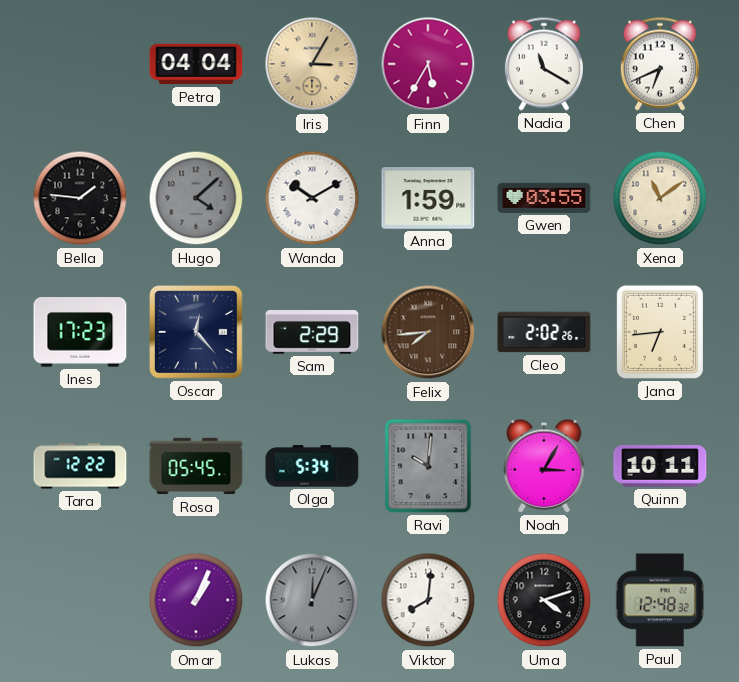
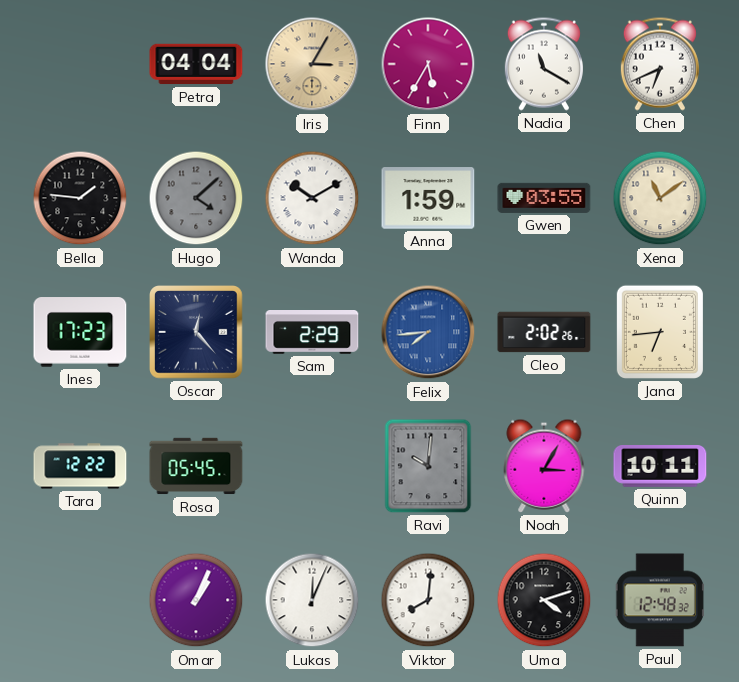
Felix dial: brown -> blue
Olga: 5:34 -> none
Lukas dial: grey -> white
